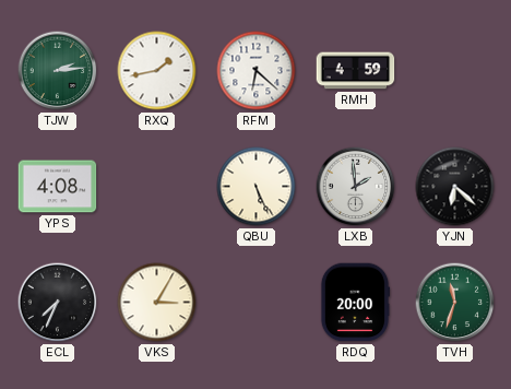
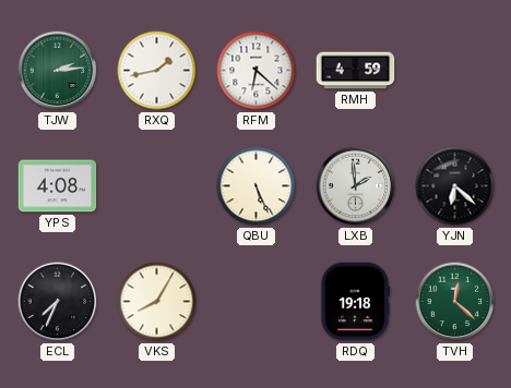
VKS: 3:05 -> 8:05
RDQ: 20:00 -> 19:18
TVH: 11:33 -> 12:22
